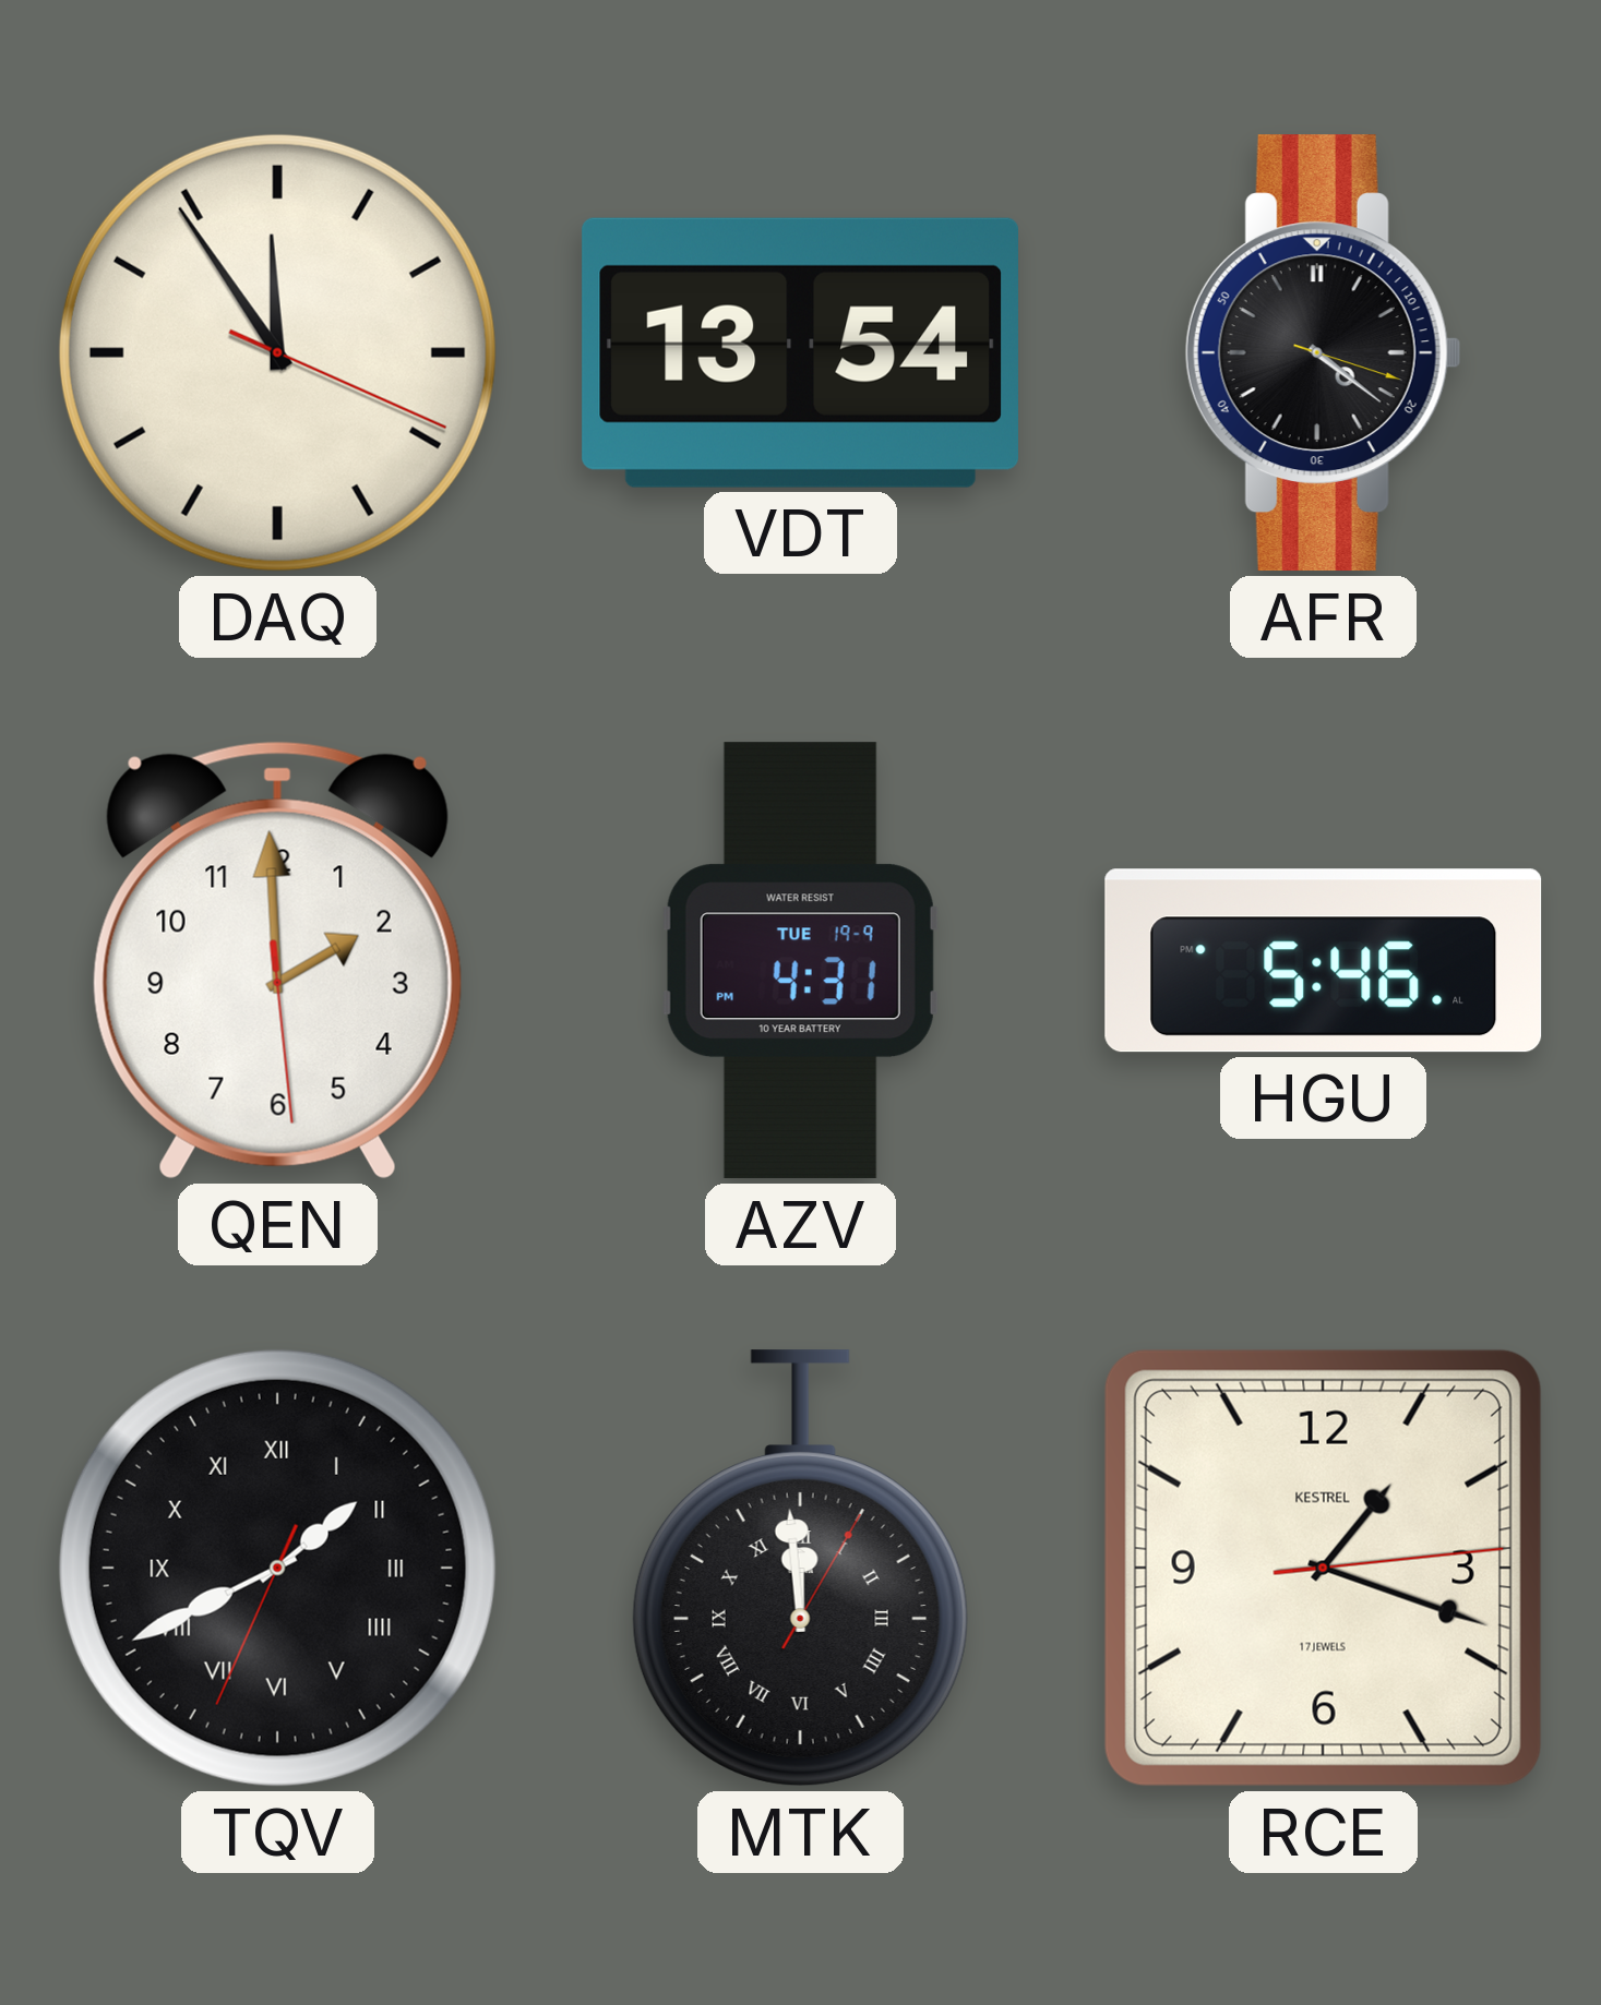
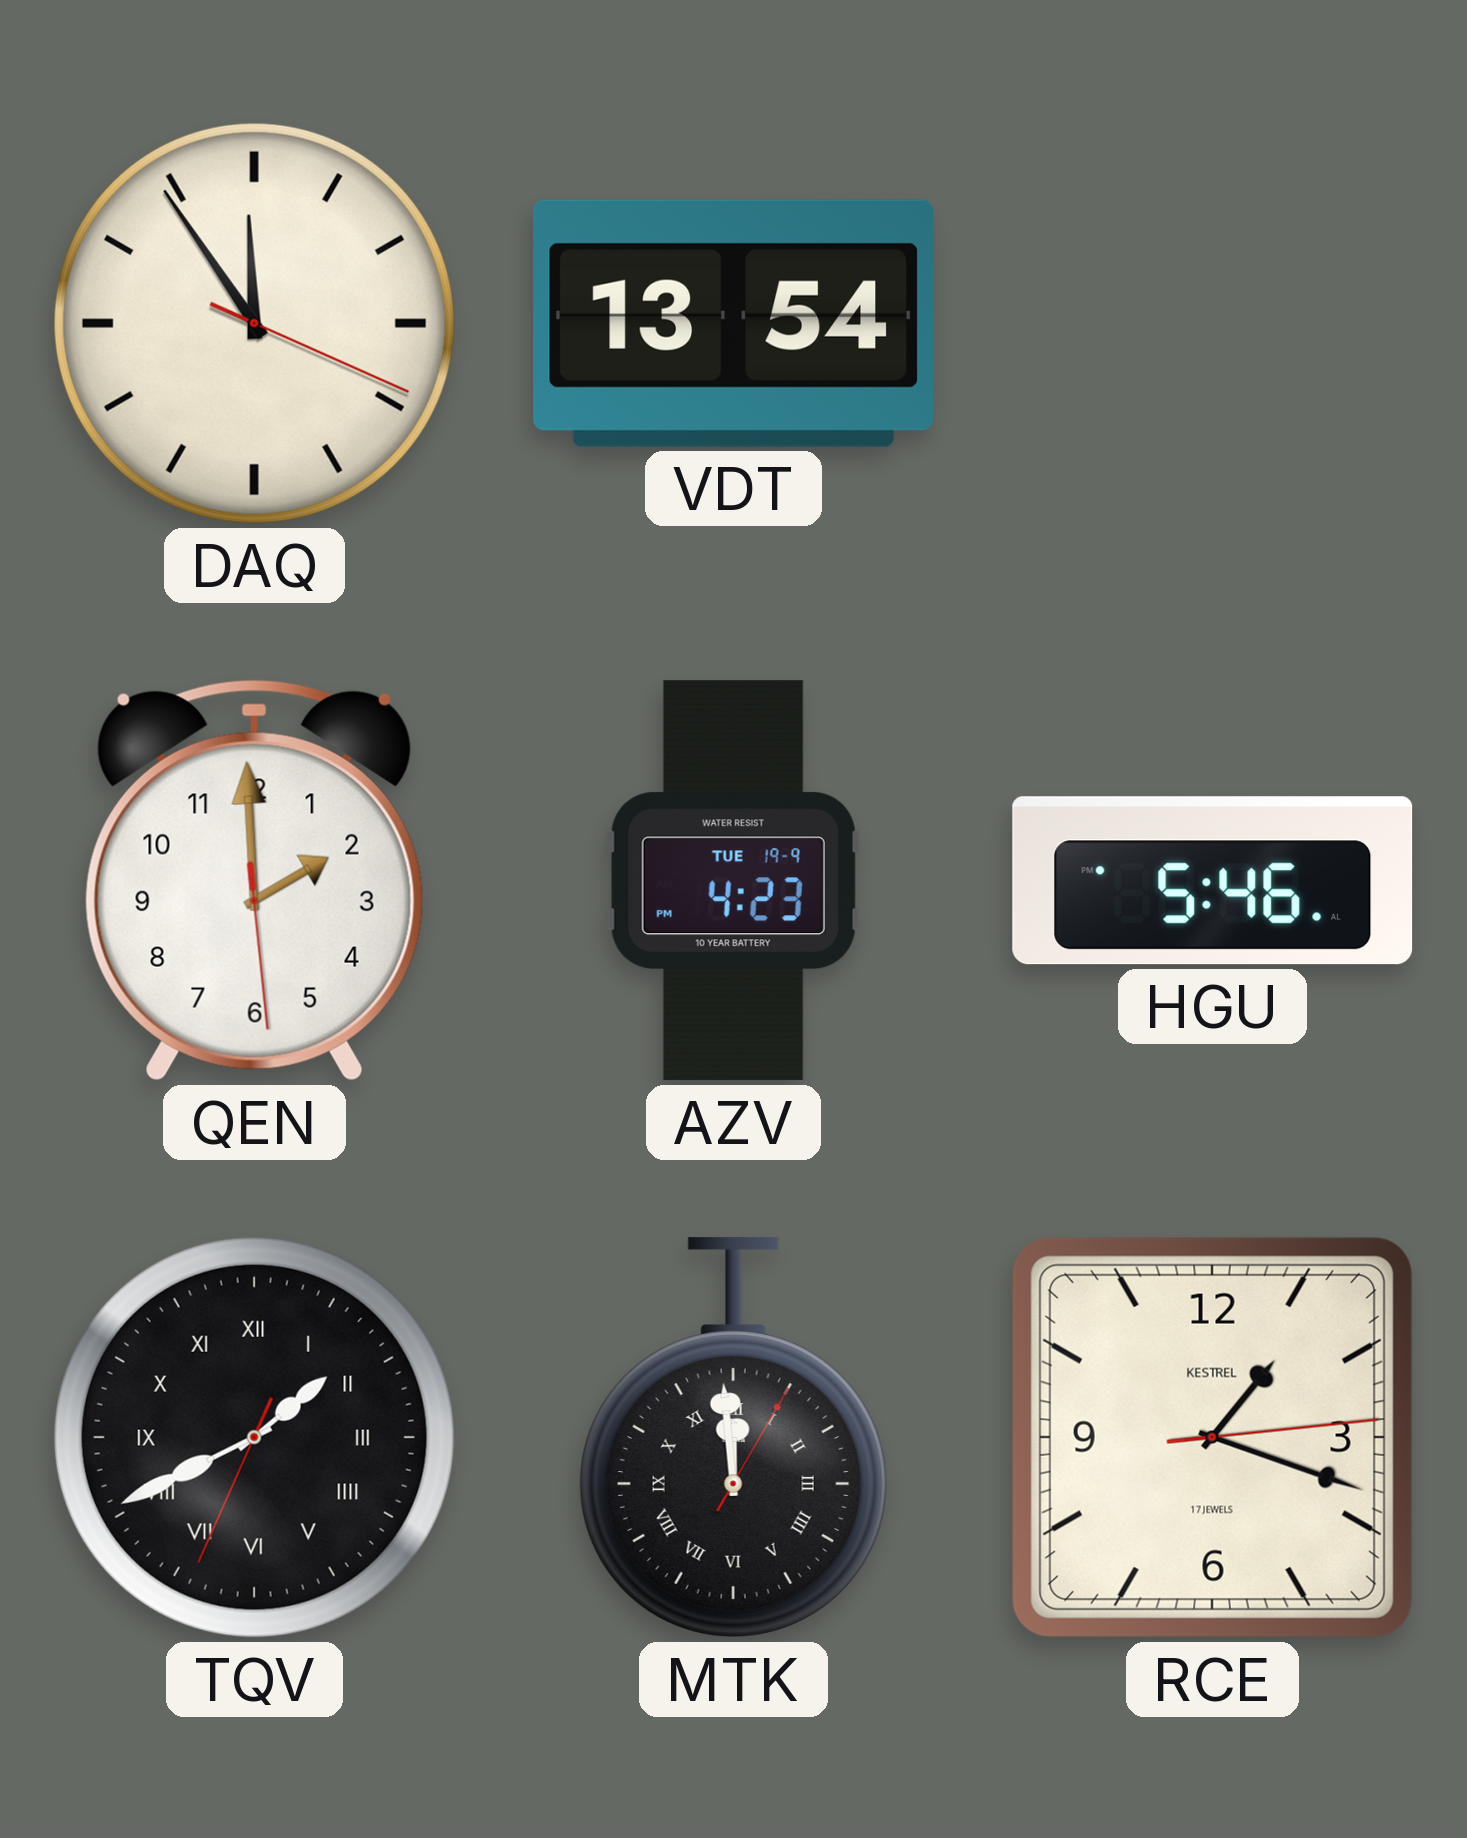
AFR: 4:21 -> none
AZV: 4:31 -> 4:23
